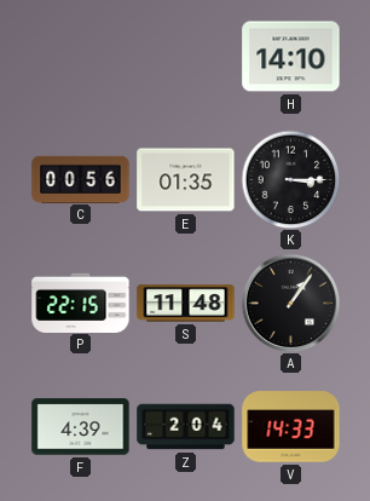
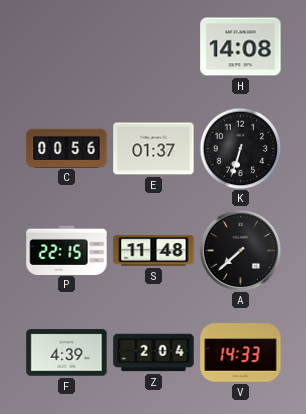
H: 14:10 -> 14:08
E: 01:35 -> 01:37
K: 3:15 -> 6:33
A: 1:06 -> 7:38
